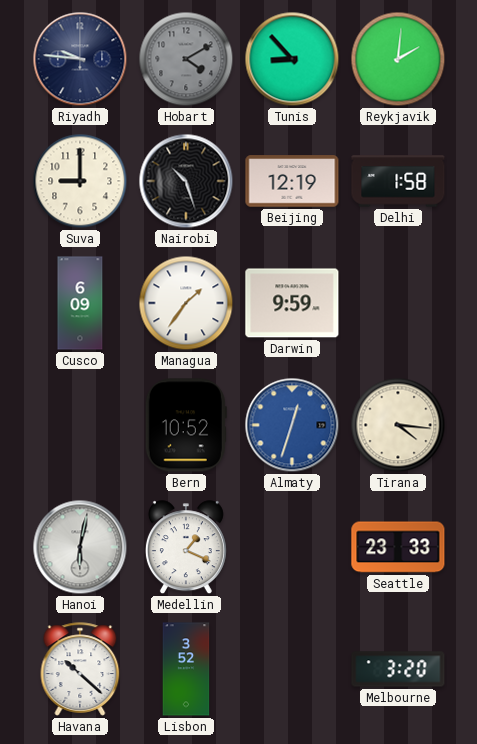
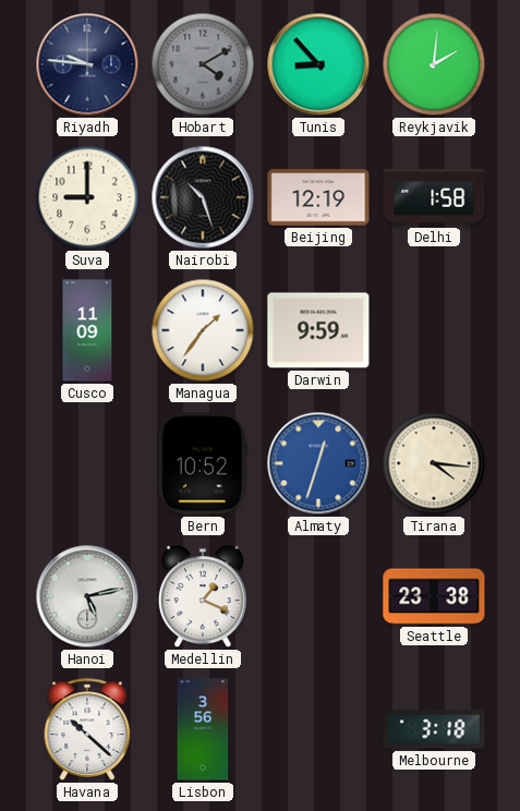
Cusco: 6:09 -> 11:09
Hanoi: 6:02 -> 5:13
Seattle: 23:33 -> 23:38
Lisbon: 3:52 -> 3:56
Melbourne: 3:20 -> 3:18
